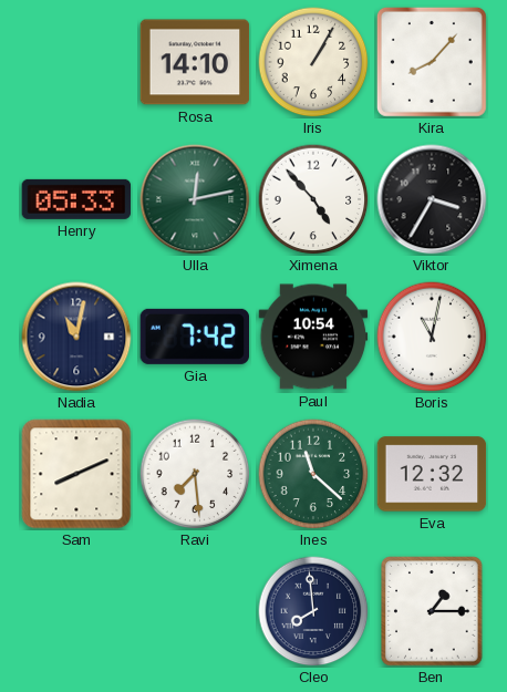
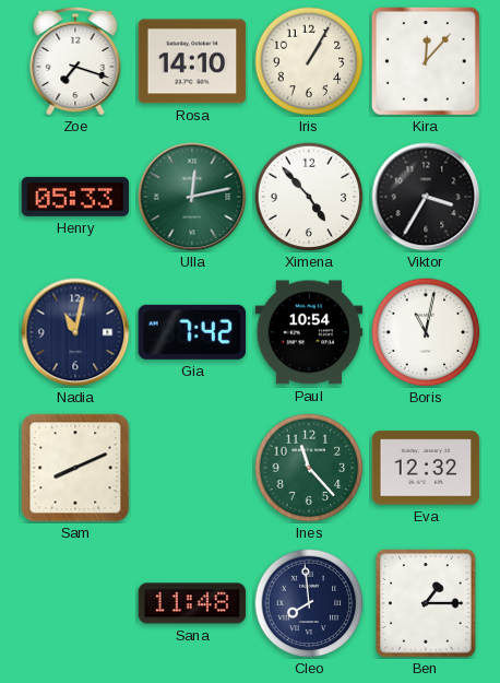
Zoe: none -> 7:18
Kira: 8:07 -> 12:07
Ravi: 7:29 -> none
Ines: 11:22 -> 11:23
Sana: none -> 11:48
